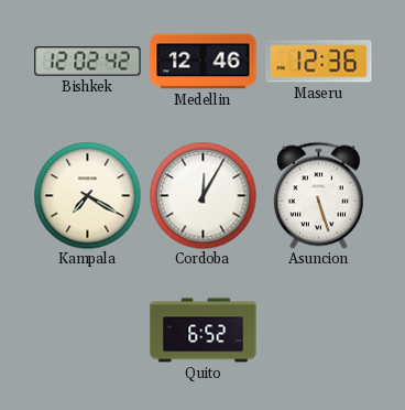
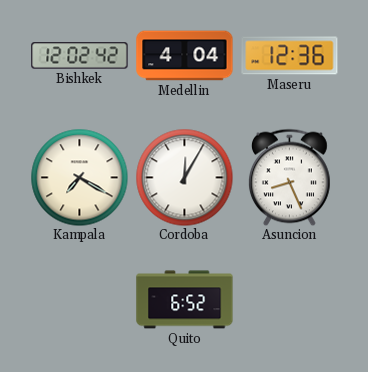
Medellin: 12:46 -> 4:04
Asuncion: 5:27 -> 8:26
